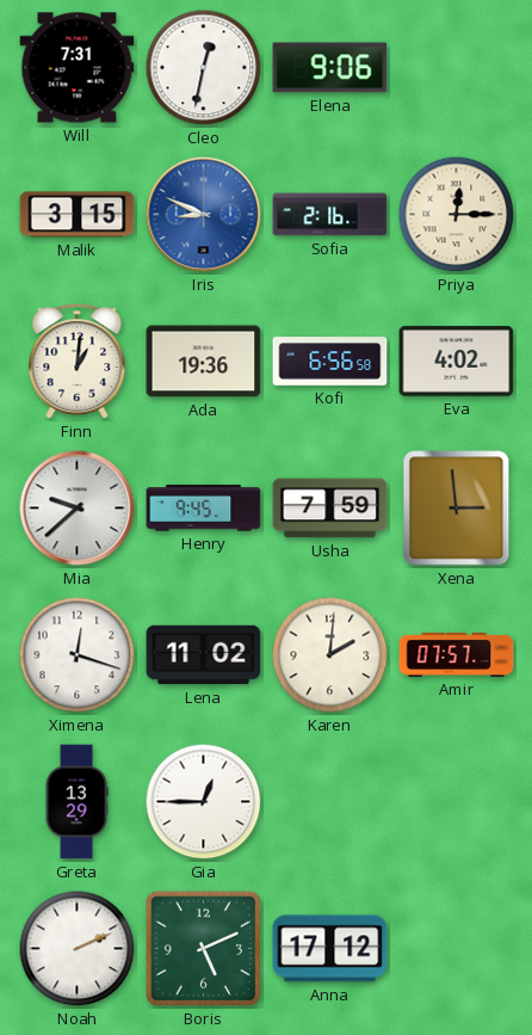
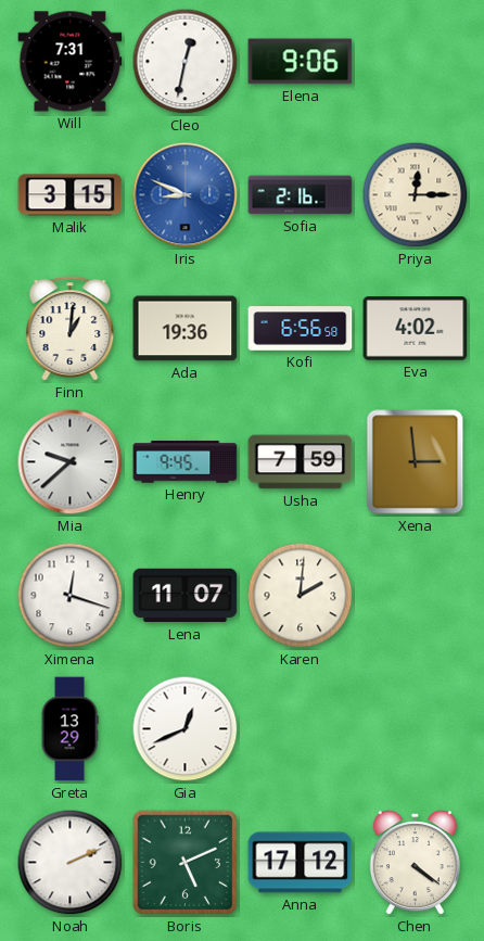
Lena: 11:02 -> 11:07
Amir: 07:57 -> none
Gia: 12:45 -> 12:41
Chen: none -> 4:21
